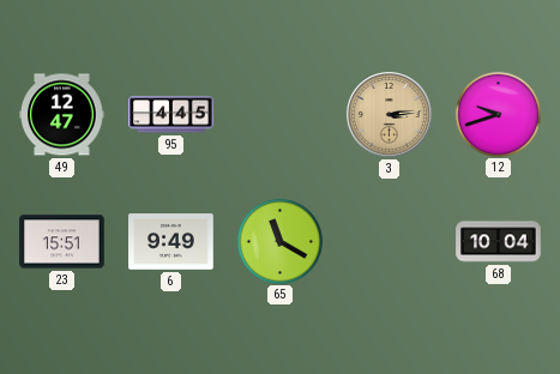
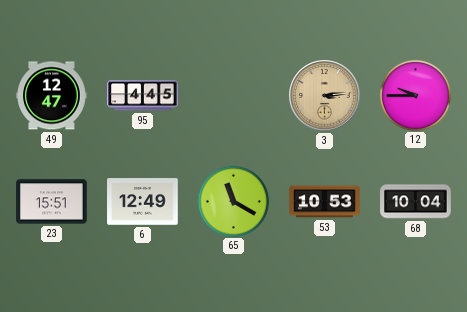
12: 9:42 -> 9:45
6: 9:49 -> 12:49
53: none -> 10:53
